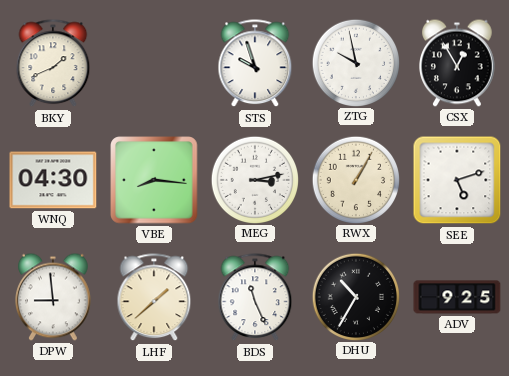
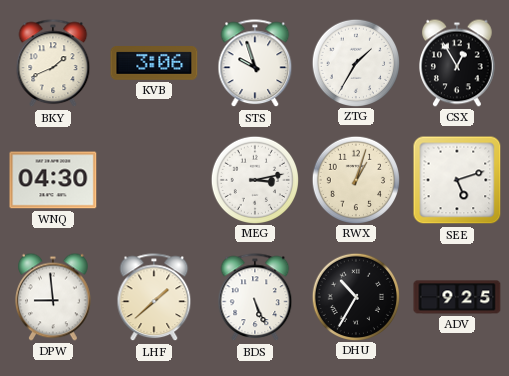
KVB: none -> 3:06
ZTG: 9:58 -> 1:35
VBE: 8:16 -> none
RWX: 1:05 -> 1:03
BDS: 11:26 -> 5:26
